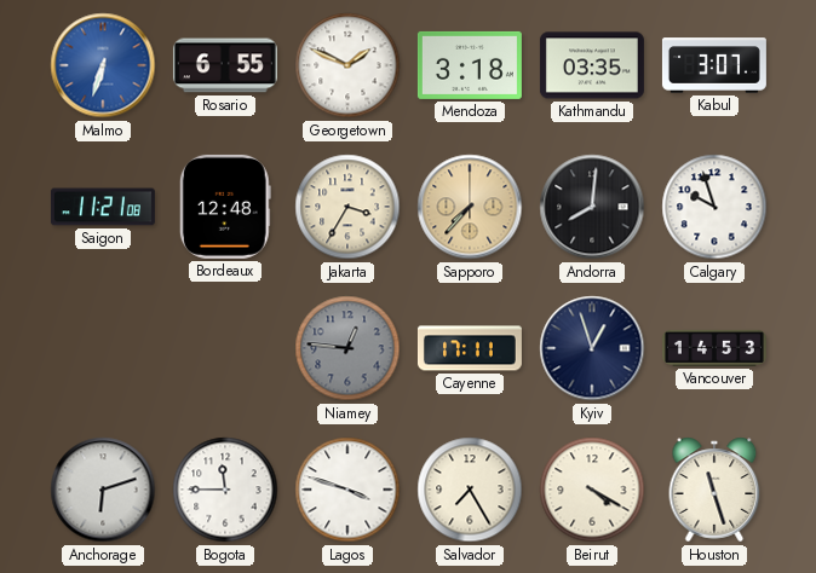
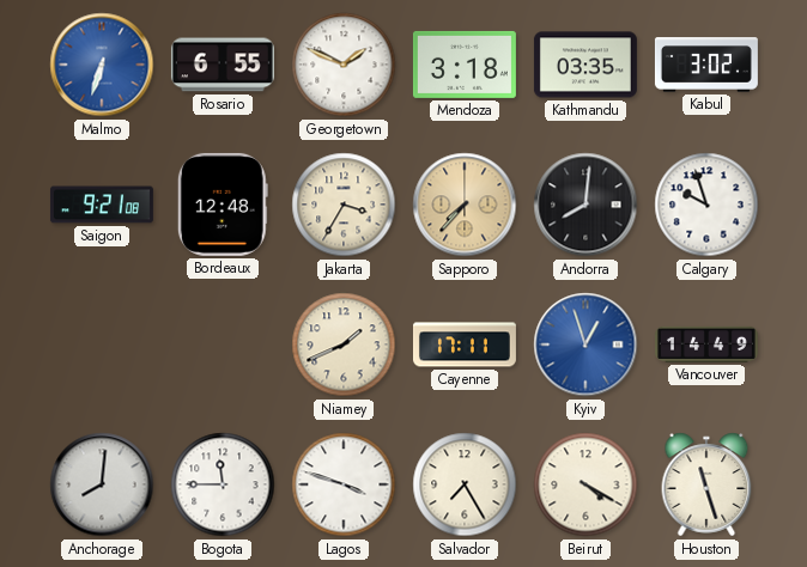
Kabul: 3:07 -> 3:02
Saigon: 11:21 -> 9:21
Niamey: 12:46 -> 1:41
Niamey dial: grey -> cream
Kyiv dial: navy -> blue
Vancouver: 14:53 -> 14:49
Anchorage: 6:12 -> 8:01
